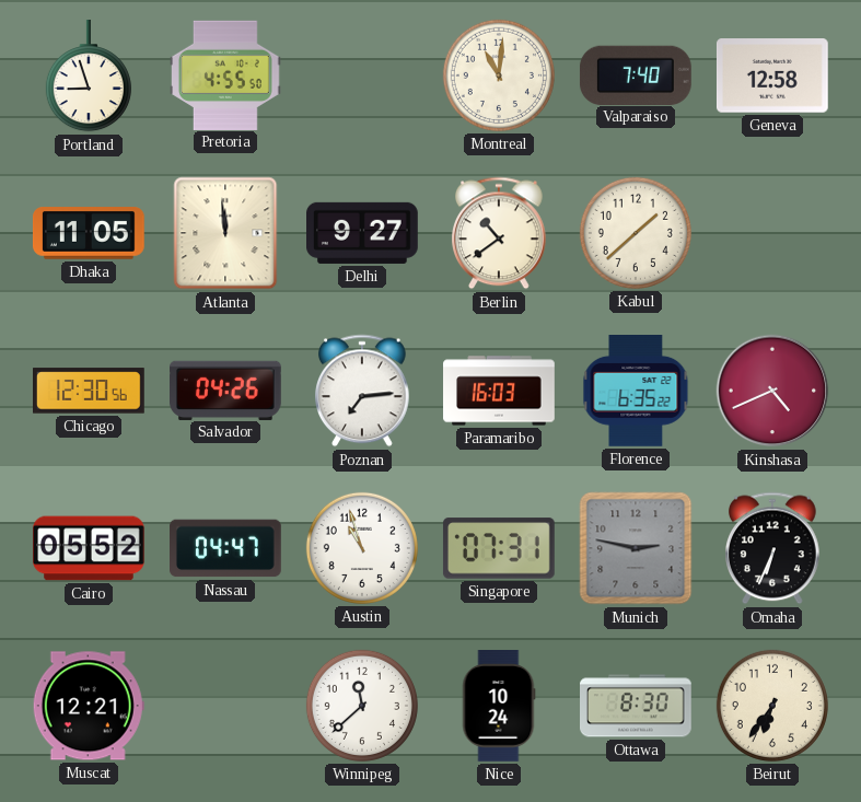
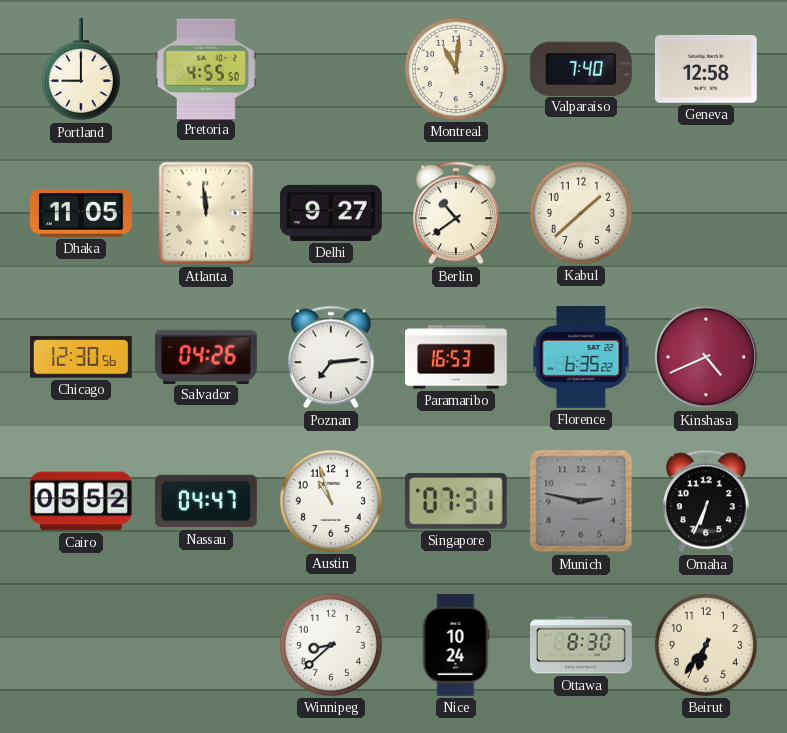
Portland: 8:57 -> 9:00
Paramaribo: 16:03 -> 16:53
Muscat: 12:21 -> none
Winnipeg: 11:38 -> 8:38
